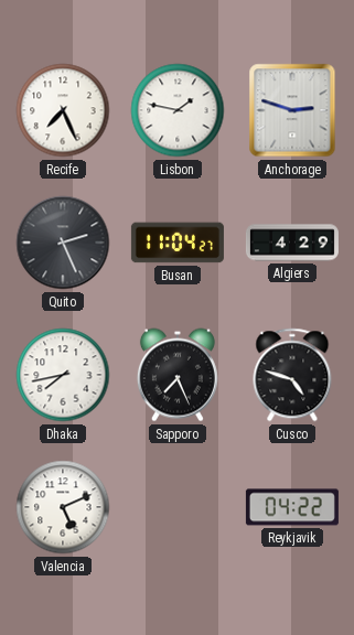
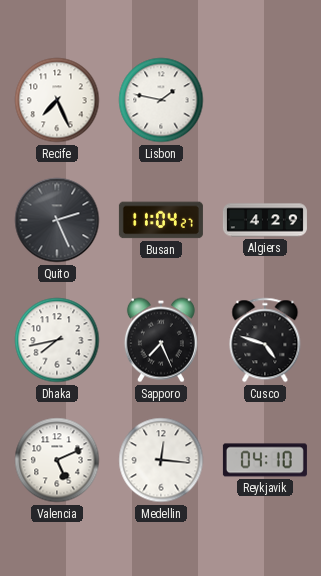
Anchorage: 2:48 -> none
Medellin: none -> 12:16
Reykjavik: 04:22 -> 04:10
